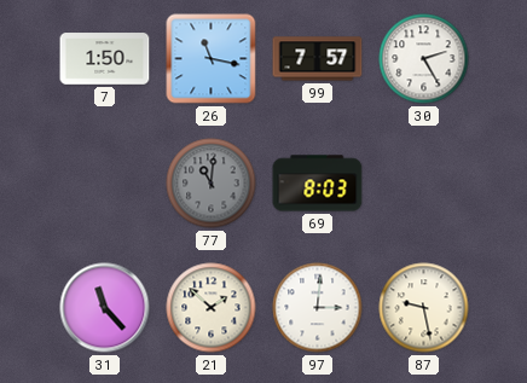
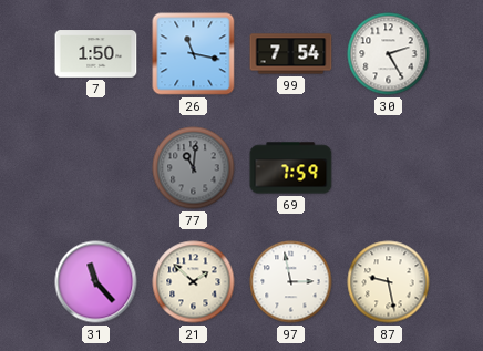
99: 7:57 -> 7:54
69: 8:03 -> 7:59
97: 3:01 -> 2:58
